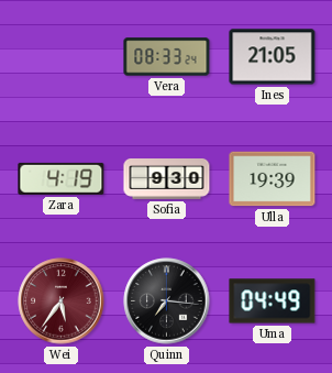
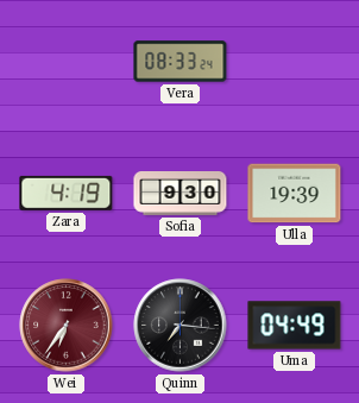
Ines: 21:05 -> none
Wei: 5:36 -> 6:36
